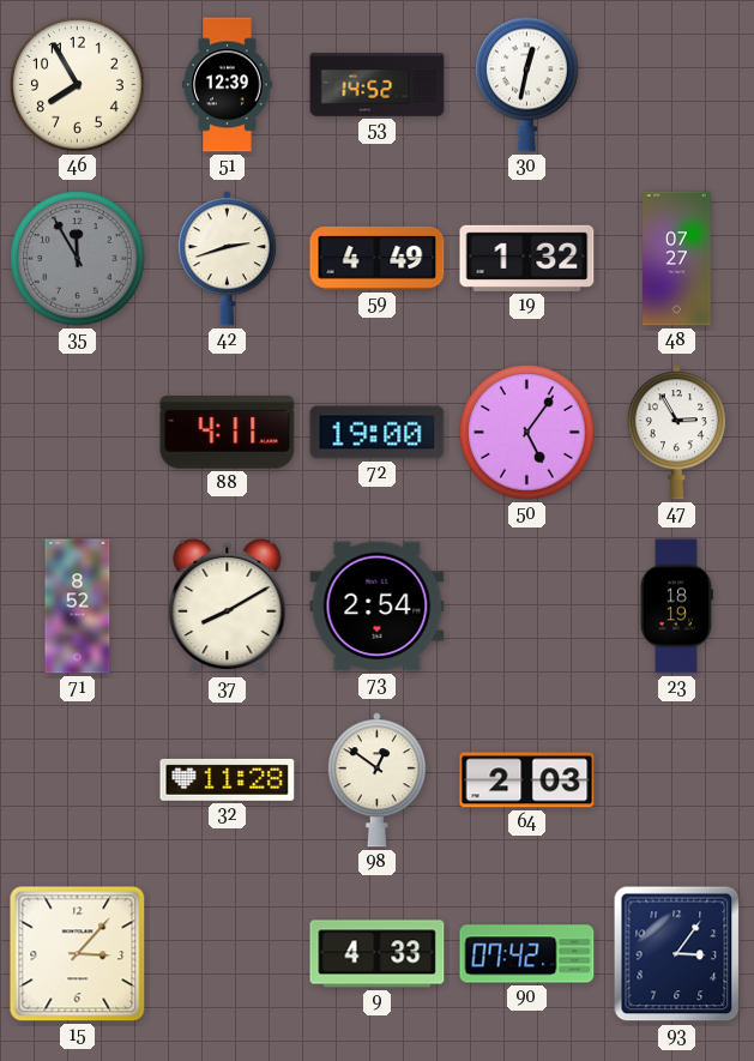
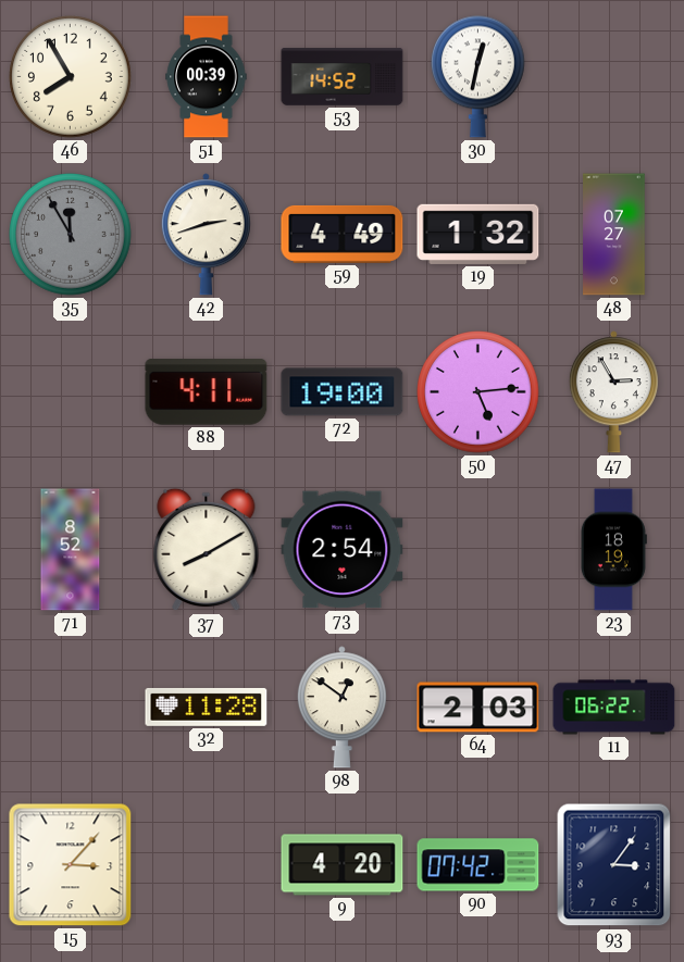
51: 12:39 -> 00:39
50: 5:06 -> 5:14
11: none -> 06:22
9: 4:33 -> 4:20
